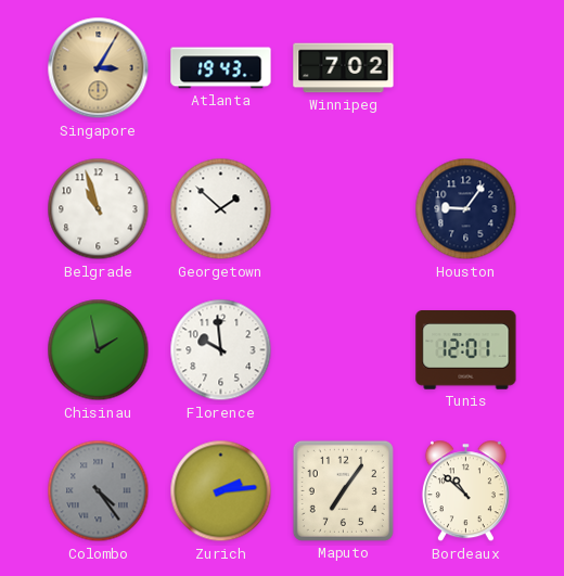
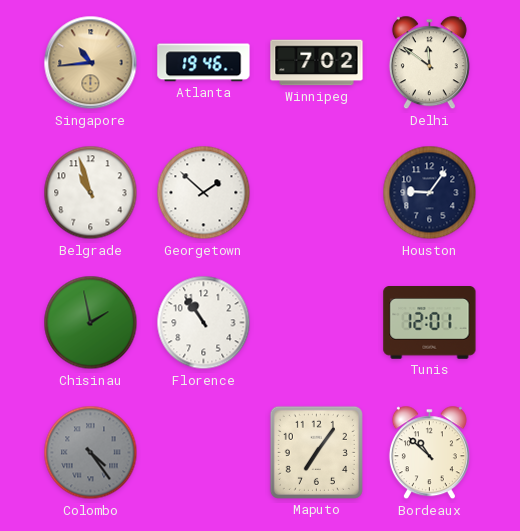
Singapore: 3:05 -> 10:44
Atlanta: 19:43 -> 19:46
Delhi: none -> 11:51
Florence: 9:59 -> 10:54
Zurich: 2:14 -> none
